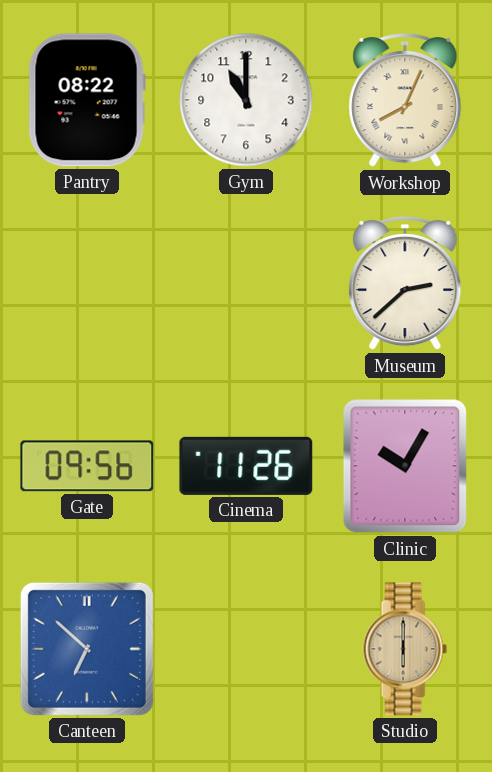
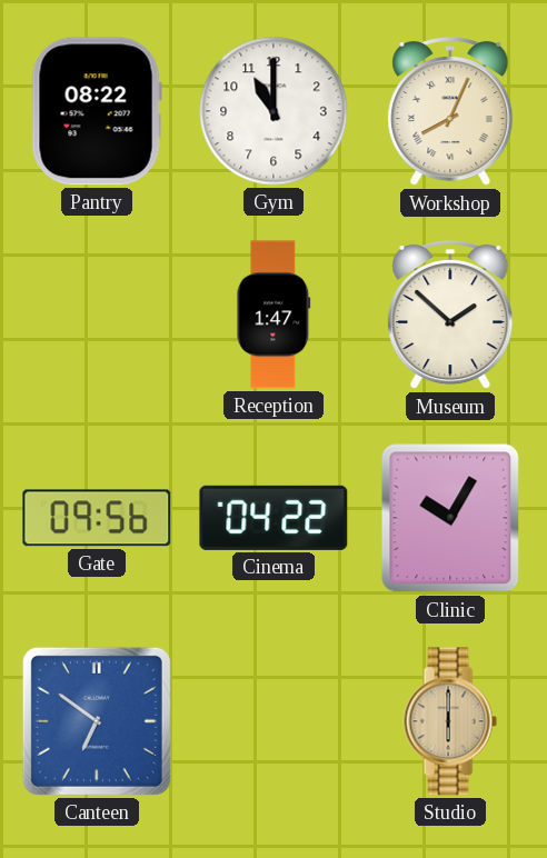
Reception: none -> 1:47
Museum: 2:38 -> 1:52
Cinema: 11:26 -> 04:22
Canteen: 6:52 -> 6:51
